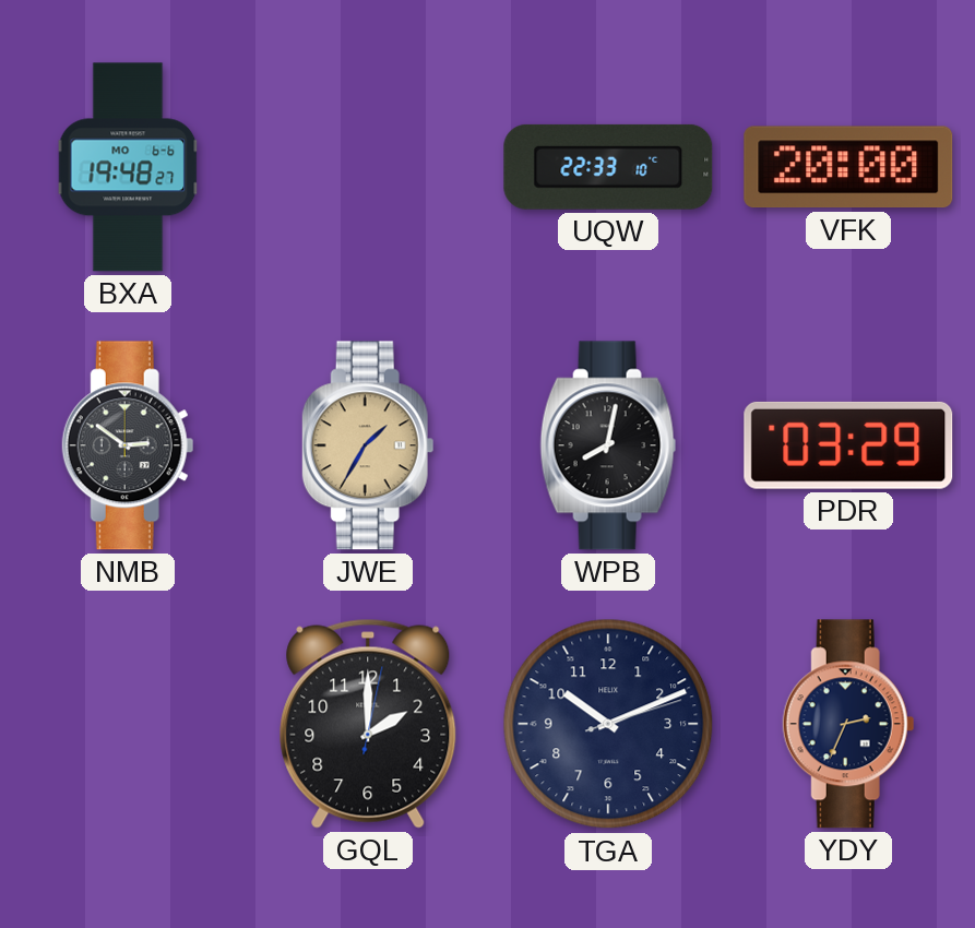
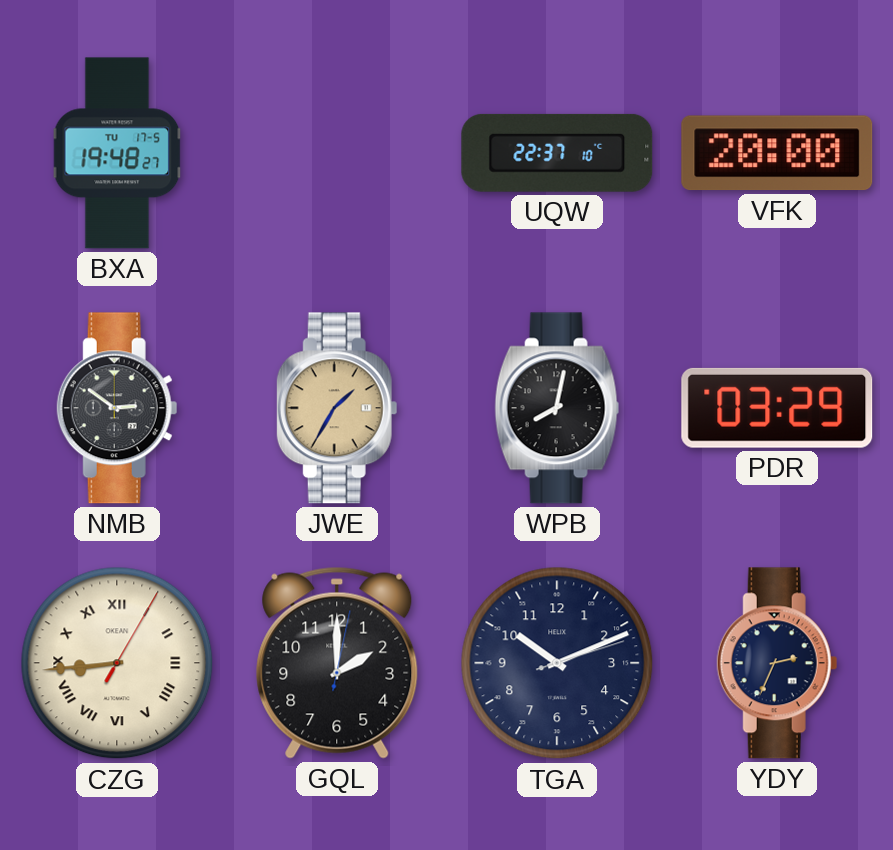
BXA date: MO 6-6 -> TU 17-5
UQW: 22:33 -> 22:37
CZG: none -> 8:44
